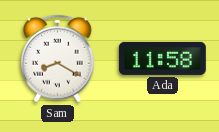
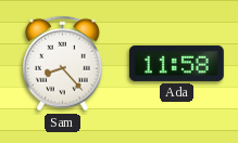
Sam: 8:20 -> 8:23
